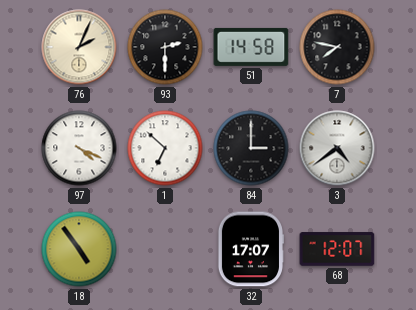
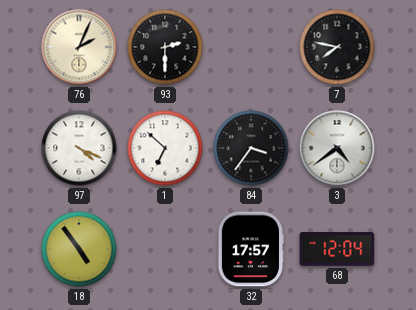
51: 14:58 -> none
84: 3:00 -> 3:36
32: 17:07 -> 17:57
68: 12:07 -> 12:04
